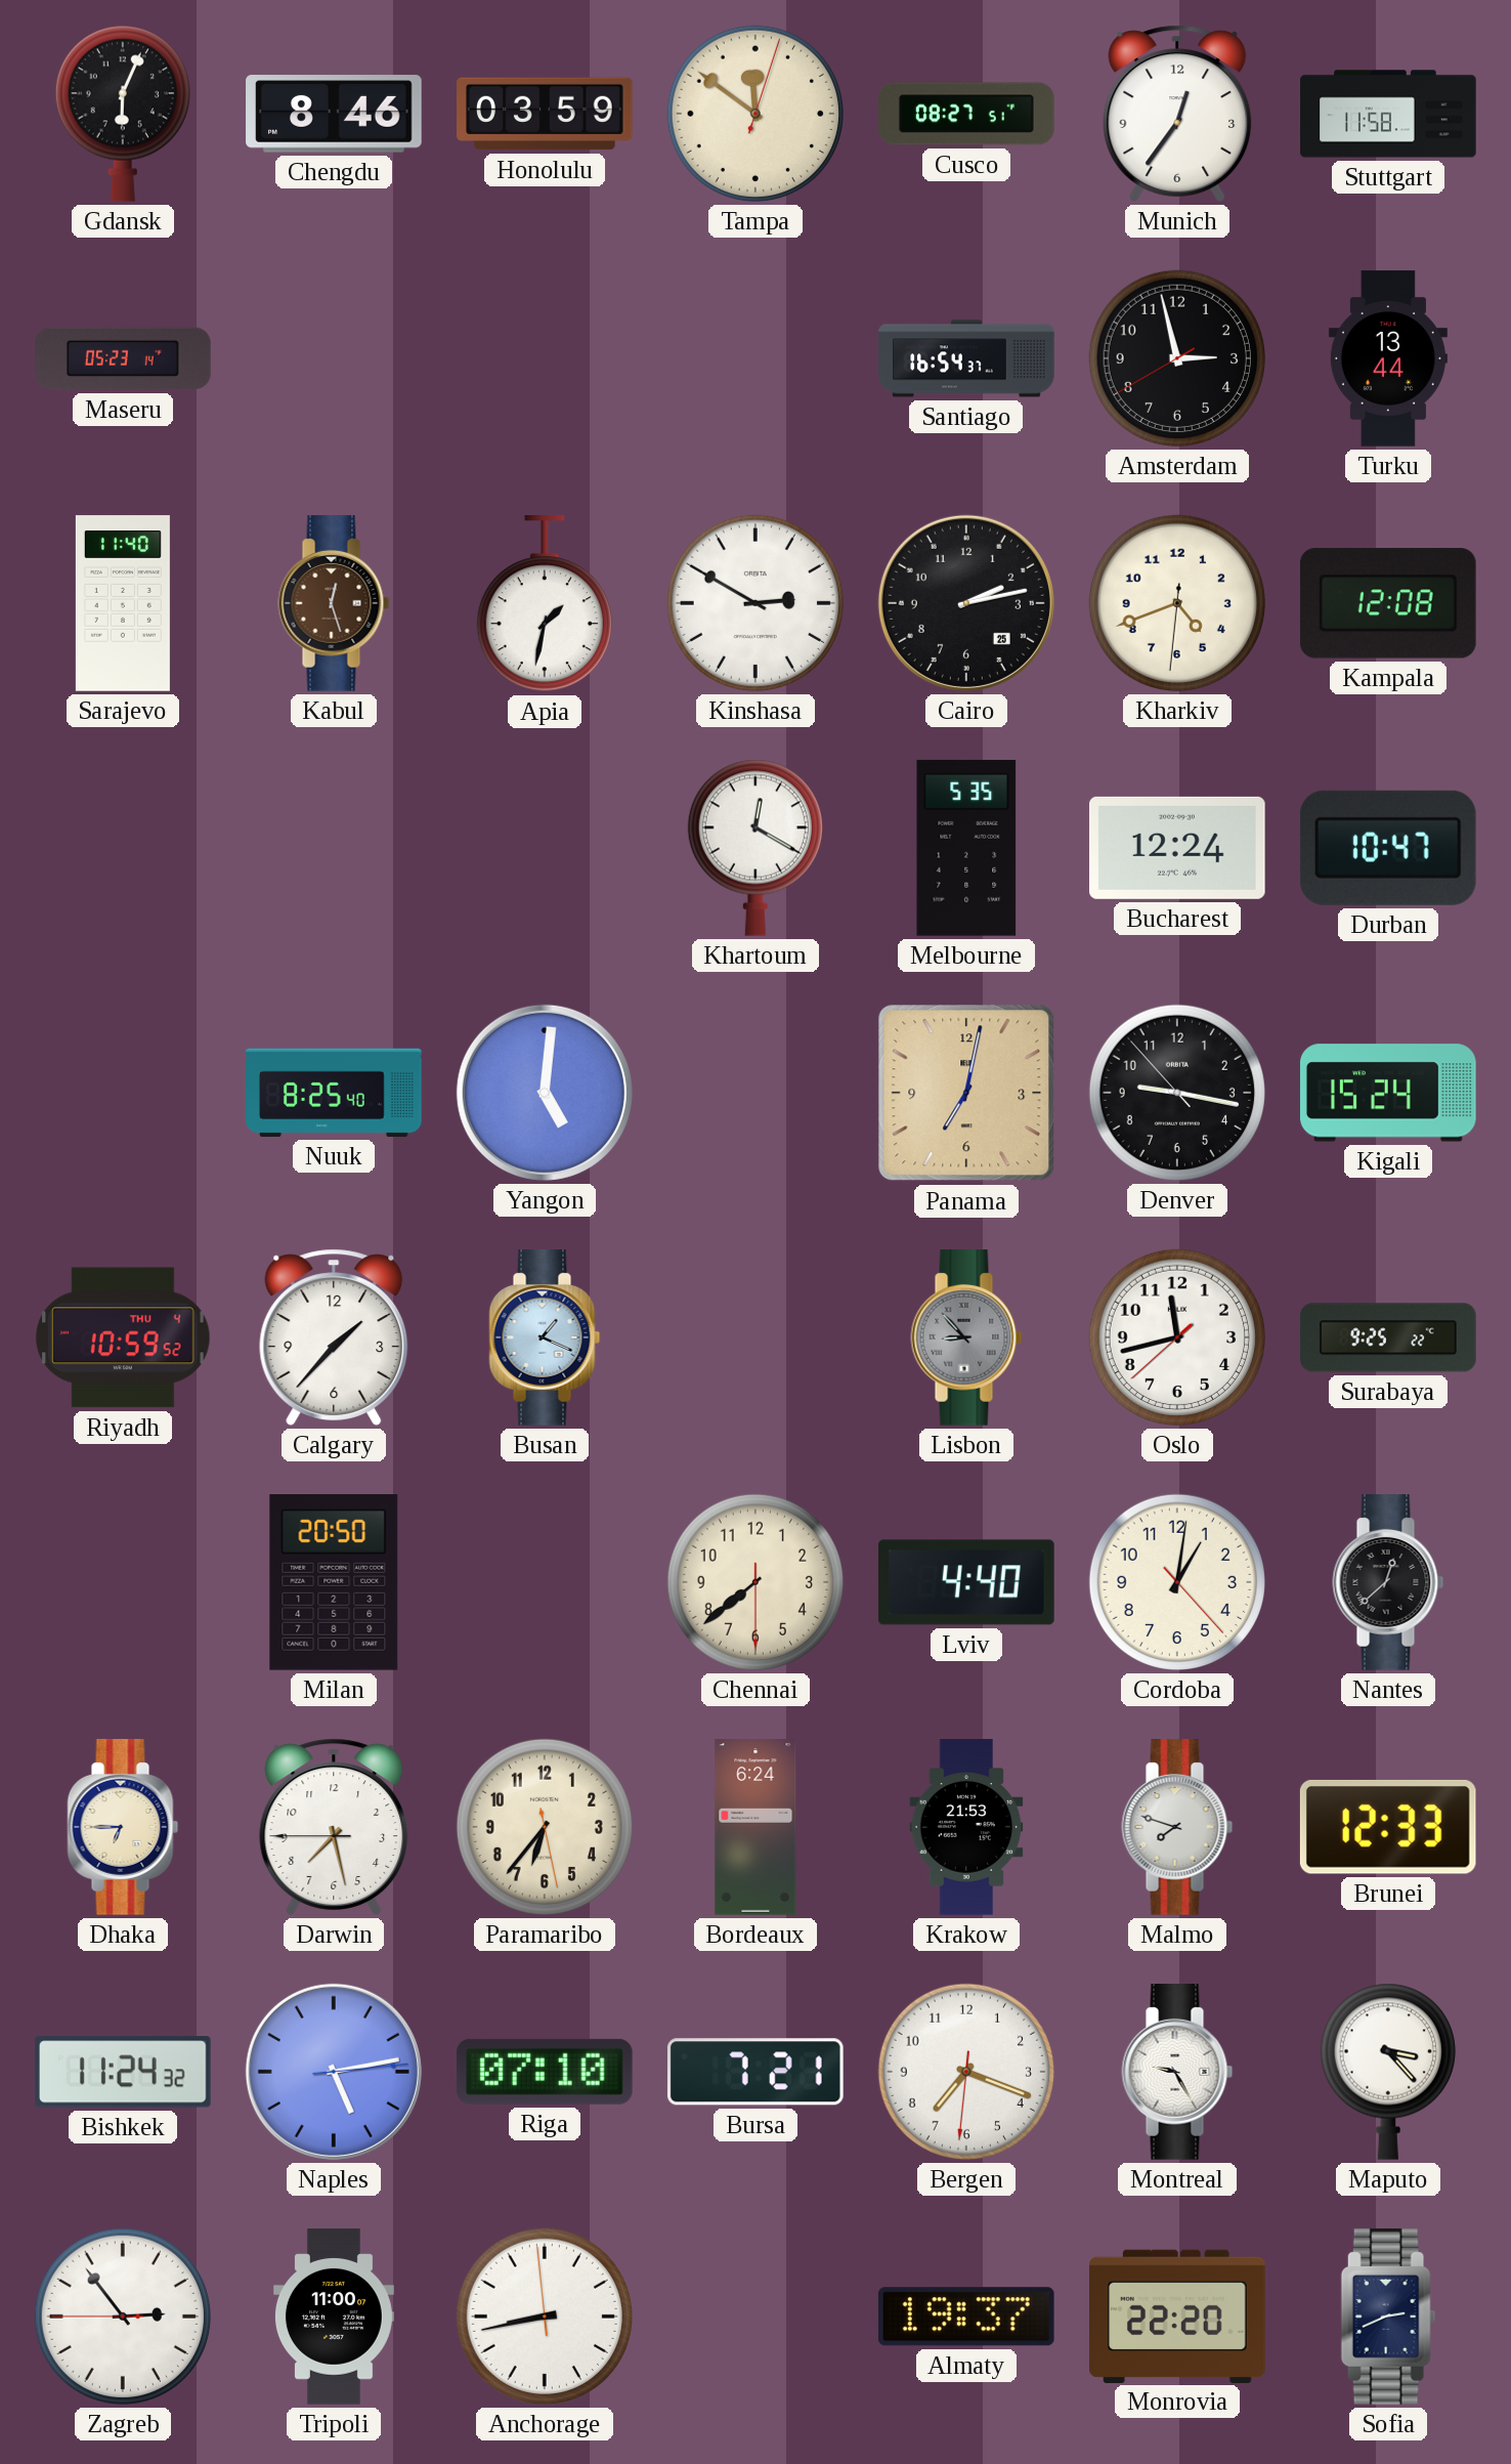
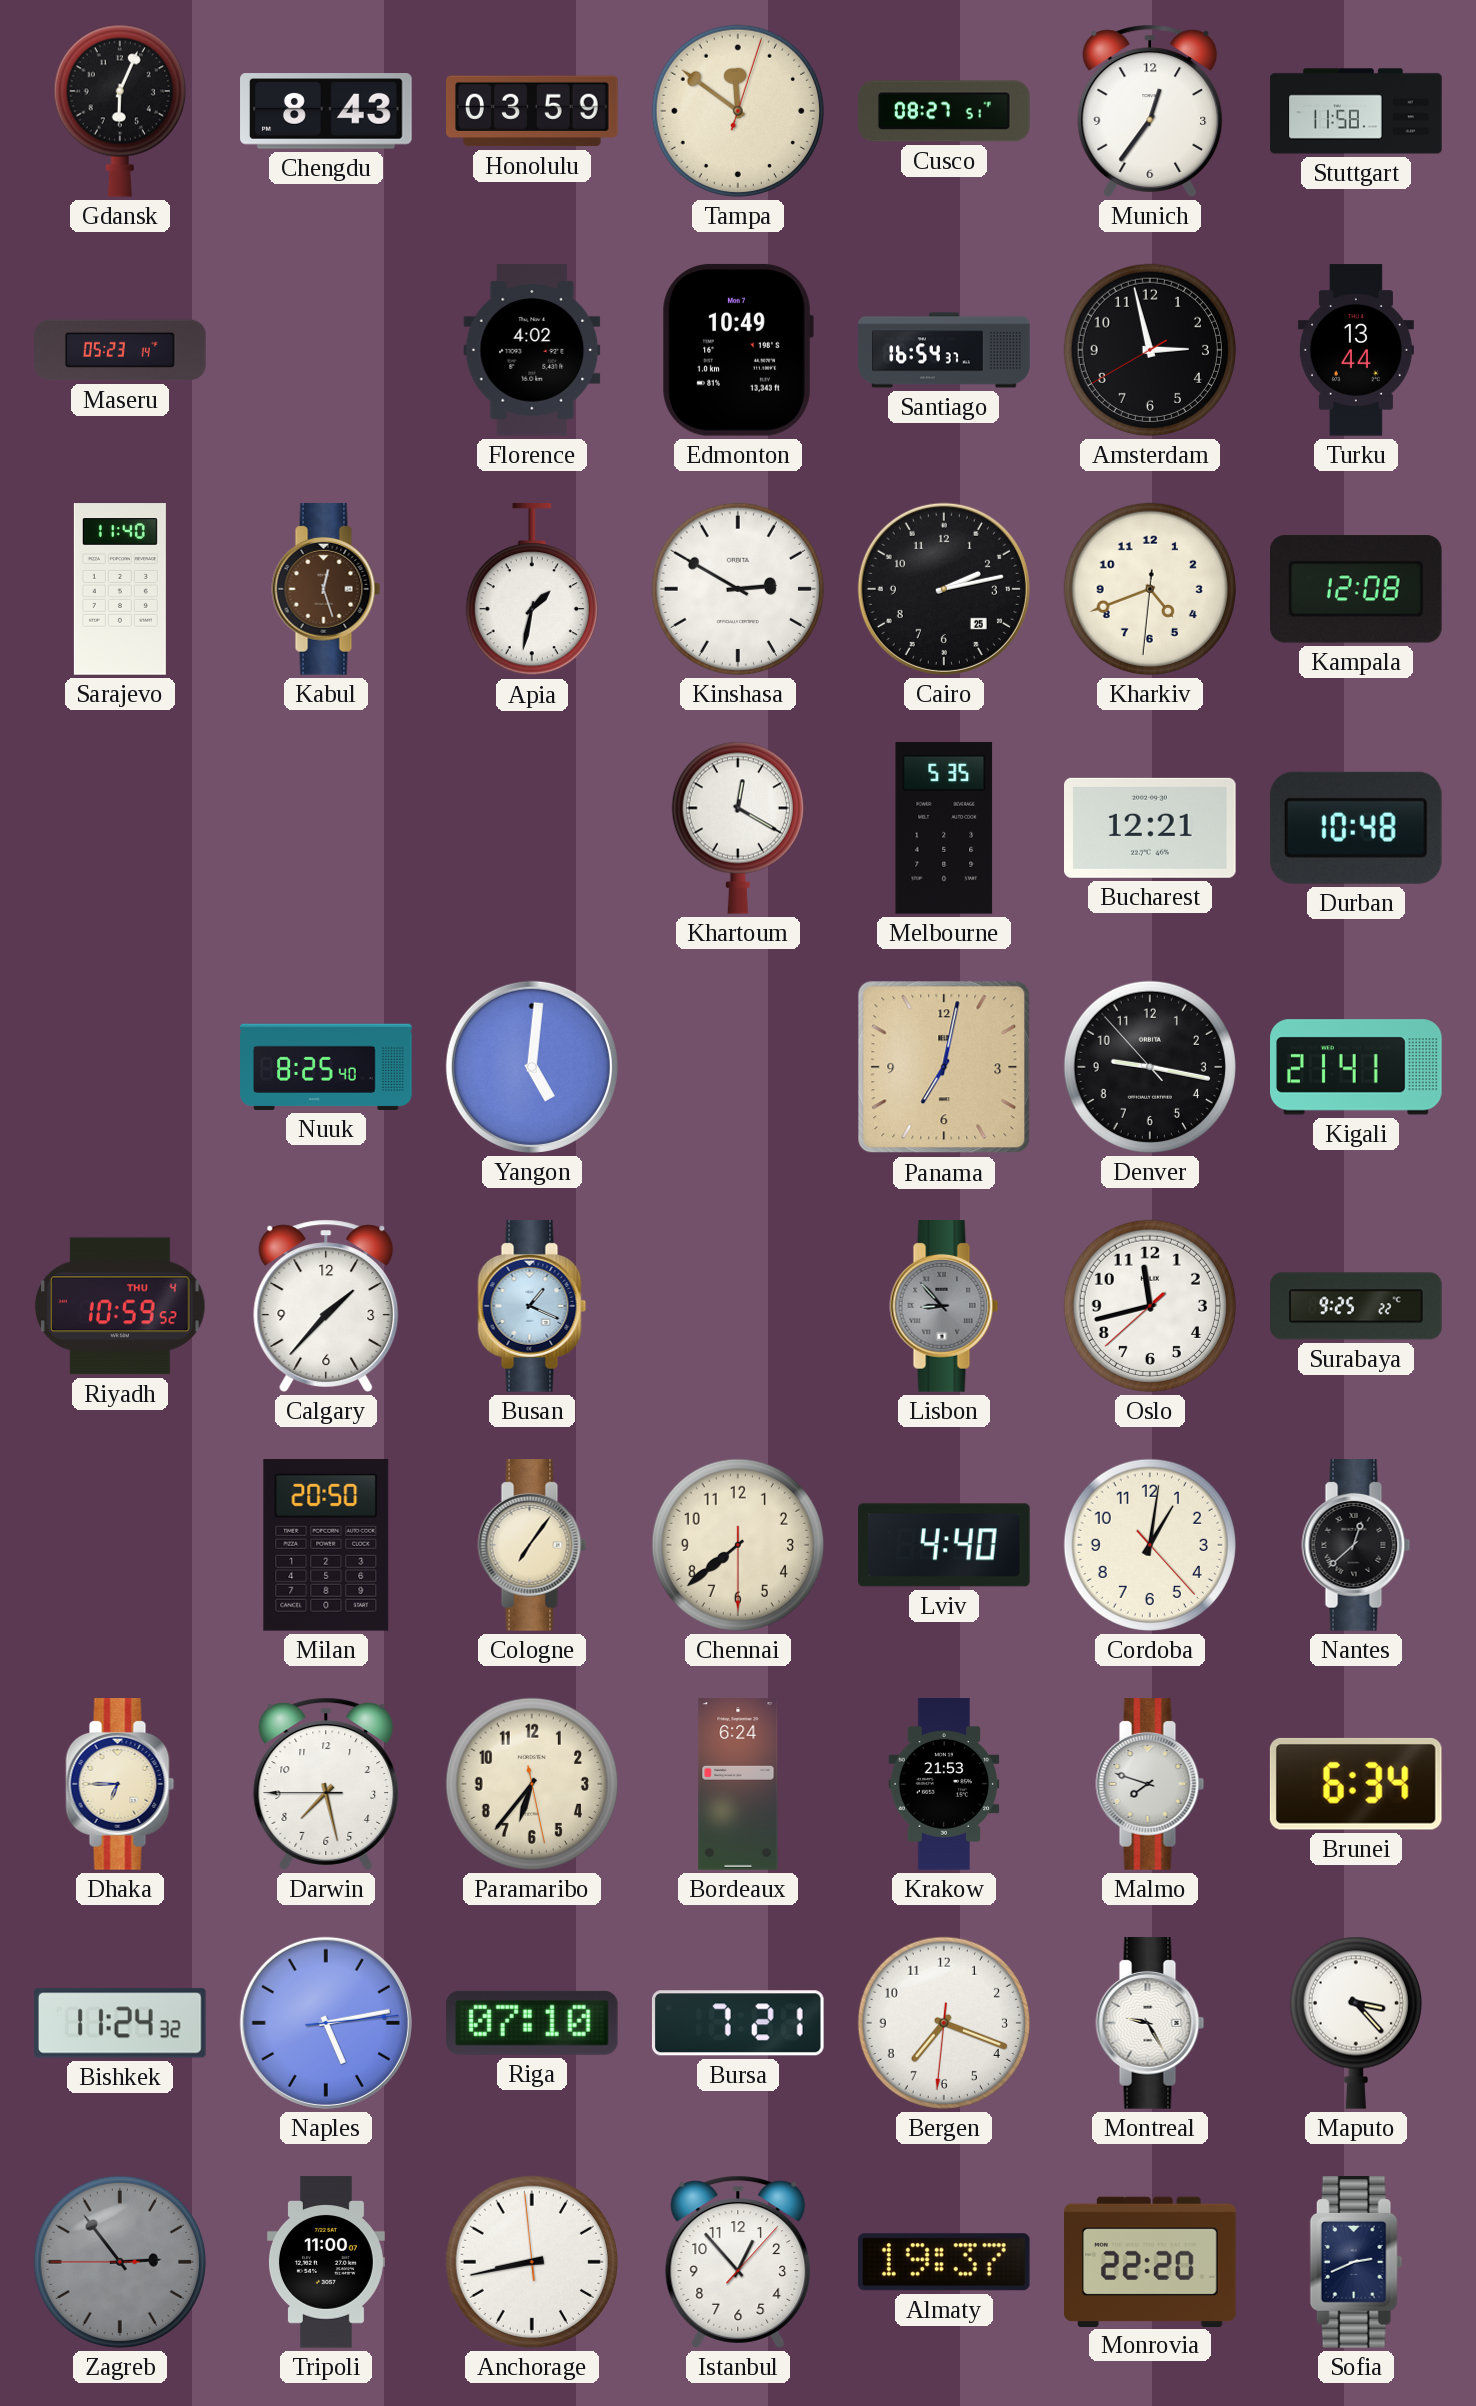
Chengdu: 8:46 -> 8:43
Florence: none -> 4:02
Edmonton: none -> 10:49
Bucharest: 12:24 -> 12:21
Durban: 10:47 -> 10:48
Kigali: 15:24 -> 21:41
Cologne: none -> 7:06
Brunei: 12:33 -> 6:34
Zagreb dial: white -> grey
Istanbul: none -> 12:53
